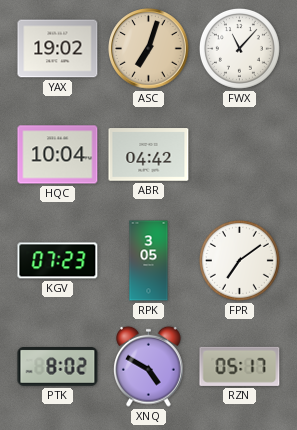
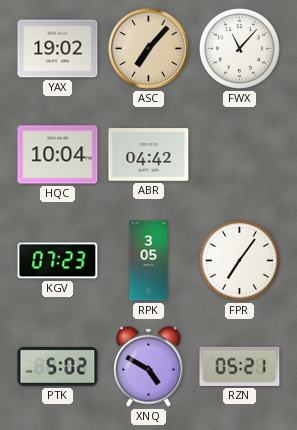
ASC: 7:03 -> 7:07
FPR: 7:09 -> 7:06
PTK: 8:02 -> 5:02
RZN: 05:17 -> 05:21
